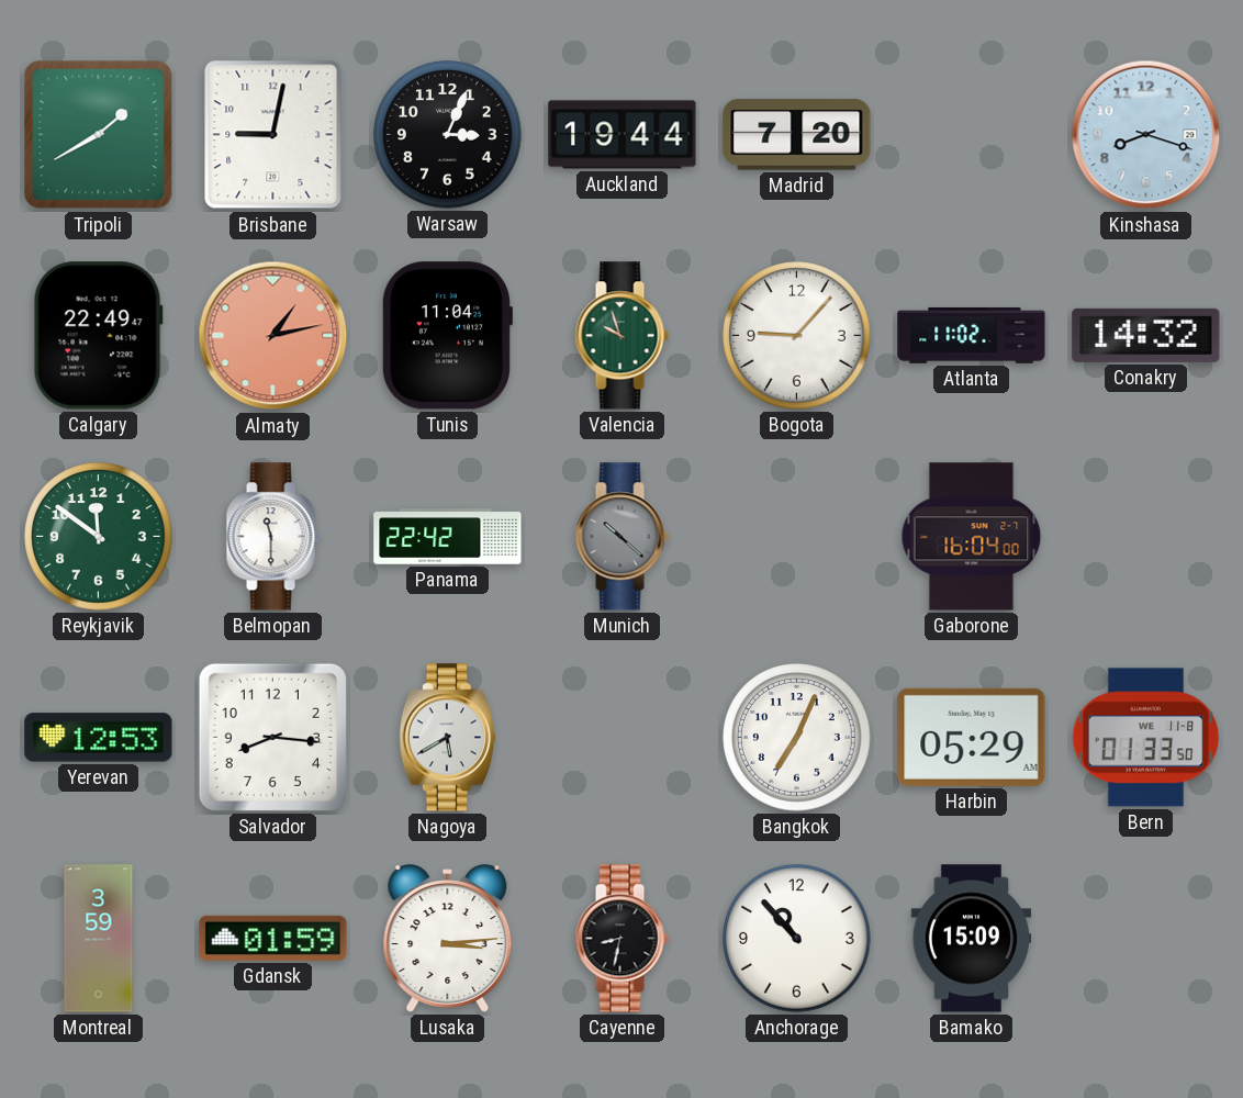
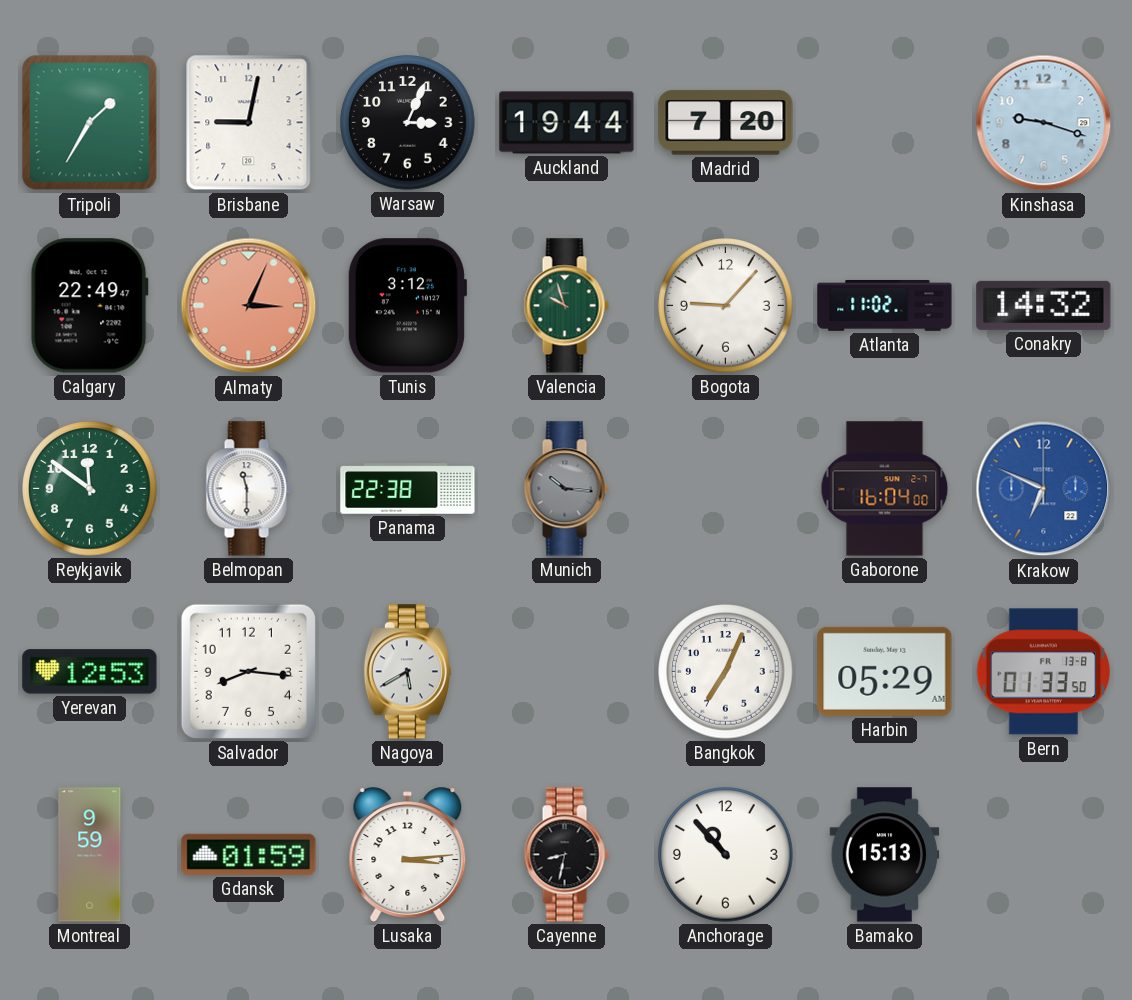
Tripoli: 1:40 -> 1:35
Kinshasa: 8:18 -> 9:18
Almaty: 1:13 -> 3:04
Tunis: 11:04 -> 3:12
Panama: 22:42 -> 22:38
Munich: 10:22 -> 10:16
Krakow: none -> 6:49
Bern date: WE 11-8 -> FR 13-8
Montreal: 3:59 -> 9:59
Bamako: 15:09 -> 15:13
